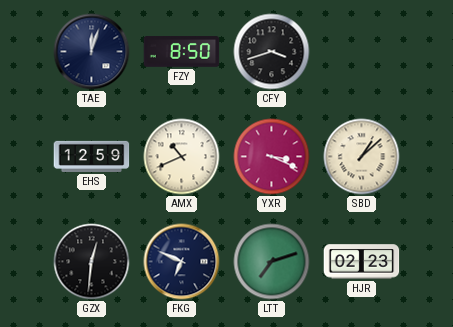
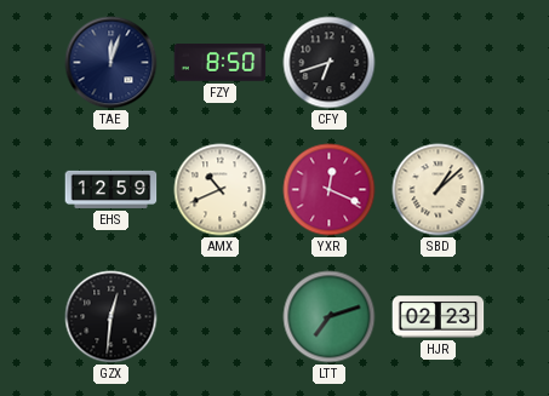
CFY: 3:42 -> 6:42
YXR: 3:19 -> 12:19
FKG: 6:49 -> none
